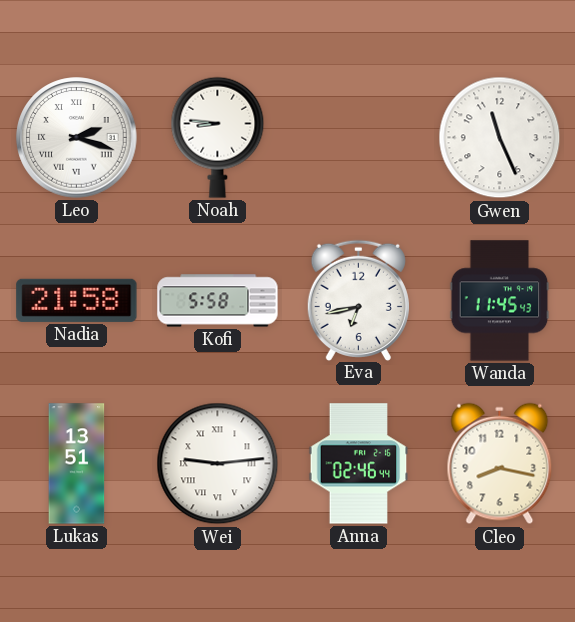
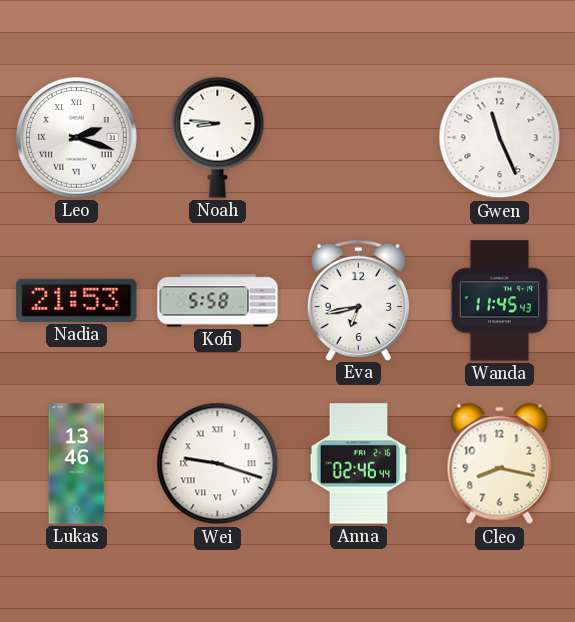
Nadia: 21:58 -> 21:53
Lukas: 13:51 -> 13:46
Wei: 9:14 -> 9:18
